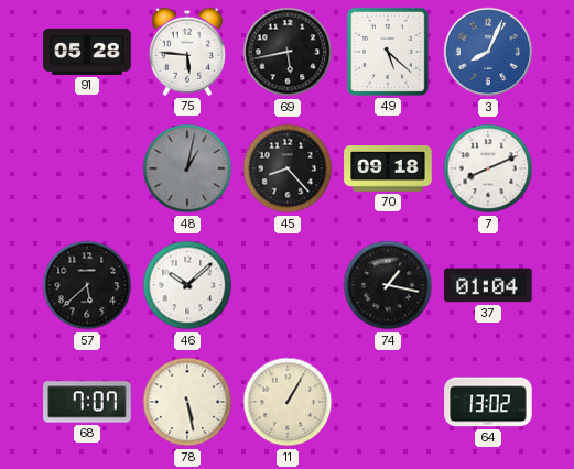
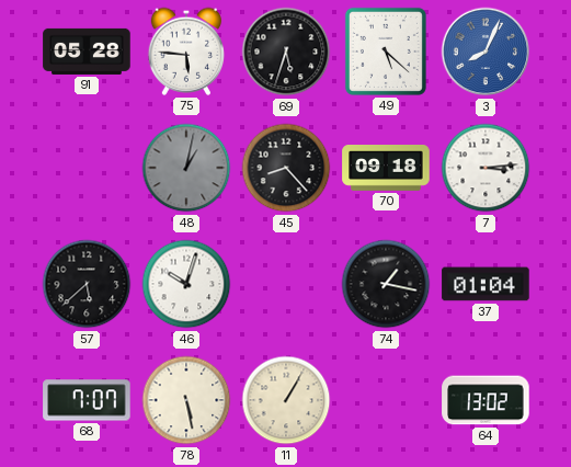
69: 5:43 -> 5:33
7: 8:11 -> 3:14
46: 10:08 -> 10:03
